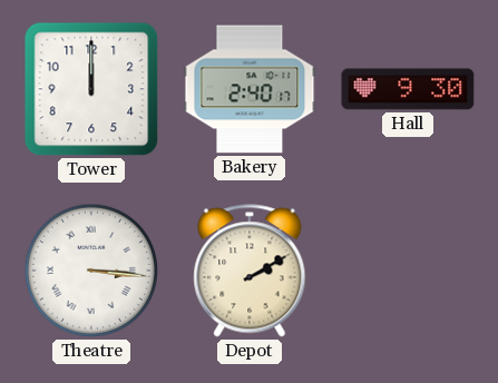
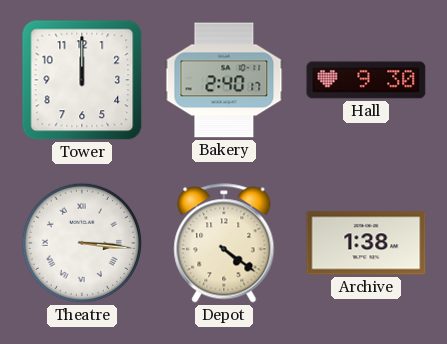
Depot: 2:10 -> 4:21
Archive: none -> 1:38
